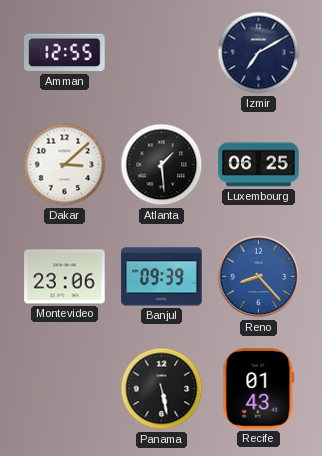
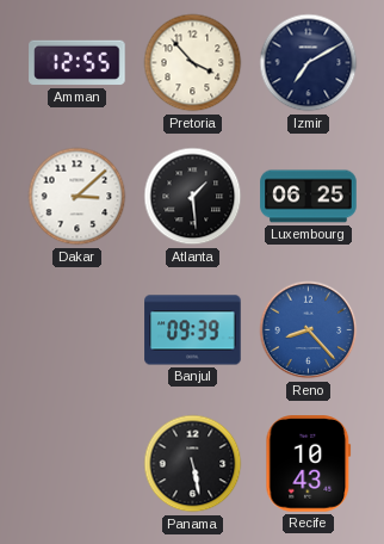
Pretoria: none -> 3:53
Montevideo: 23:06 -> none
Recife: 01:43 -> 10:43
